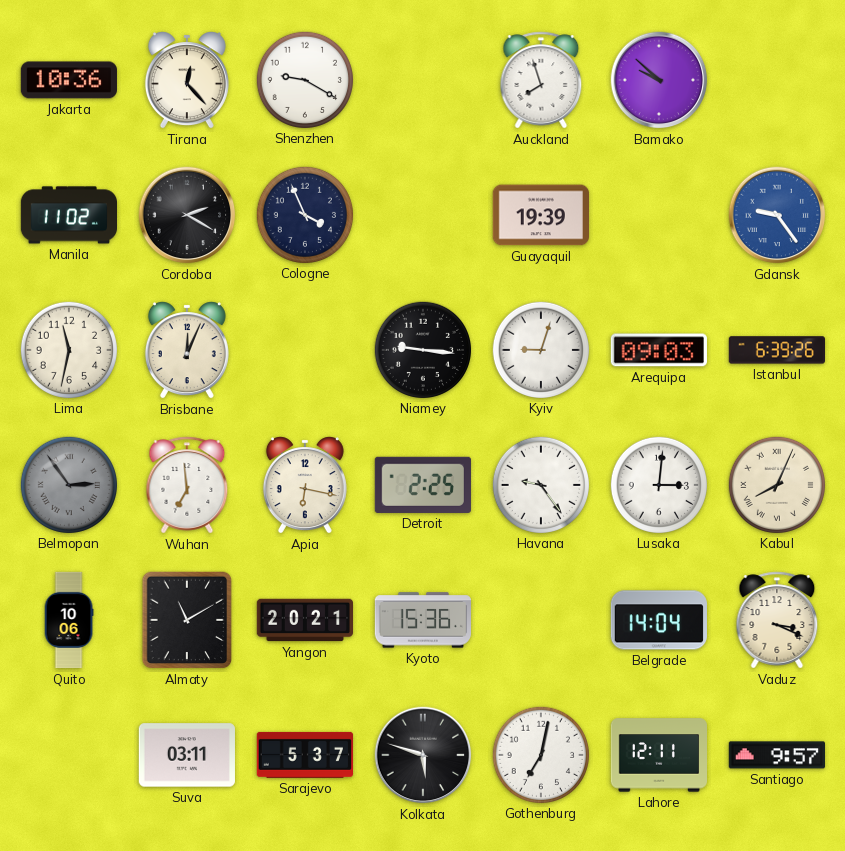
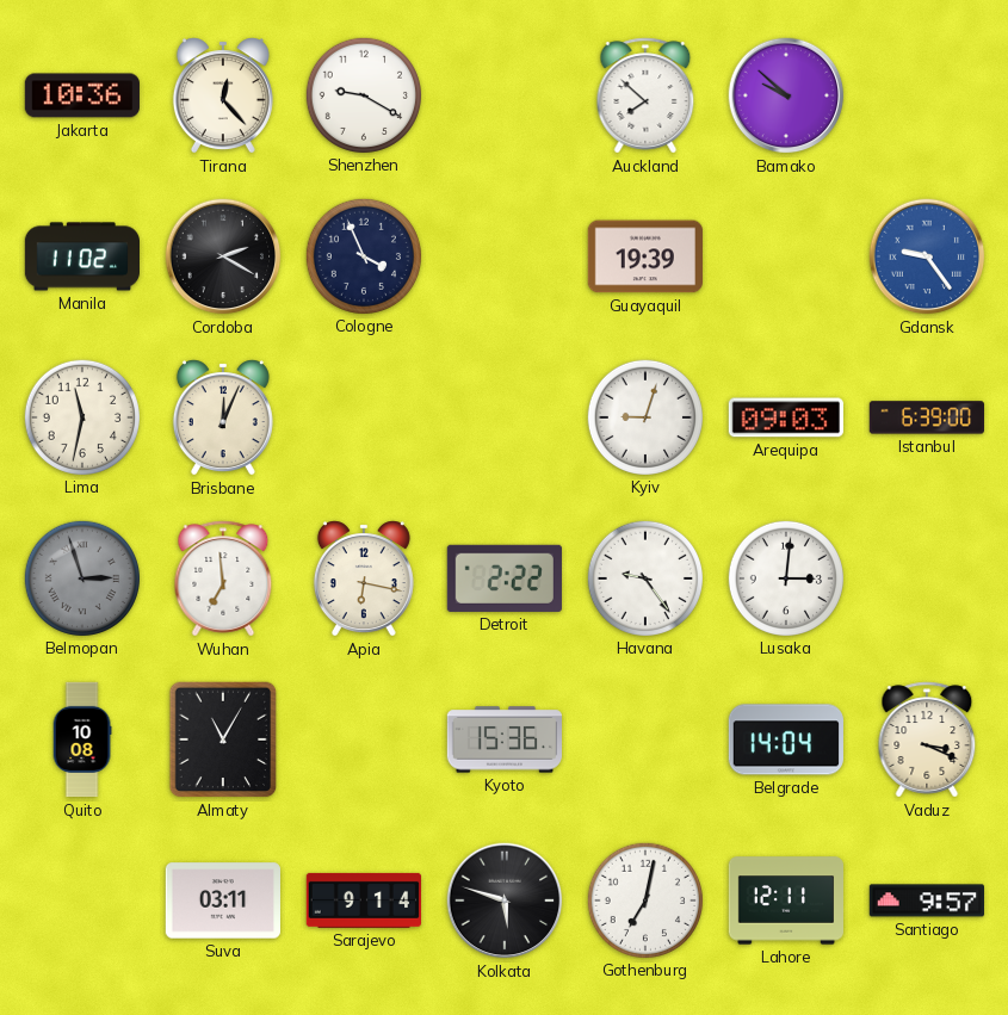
Auckland: 7:57 -> 7:52
Niamey: 9:16 -> none
Istanbul: 6:39:26 -> 6:39:00
Belmopan: 2:54 -> 2:57
Detroit: 2:25 -> 2:22
Kabul: 8:04 -> none
Quito: 10:06 -> 10:08
Almaty: 11:10 -> 11:05
Yangon: 20:21 -> none
Sarajevo: 5:37 -> 9:14
